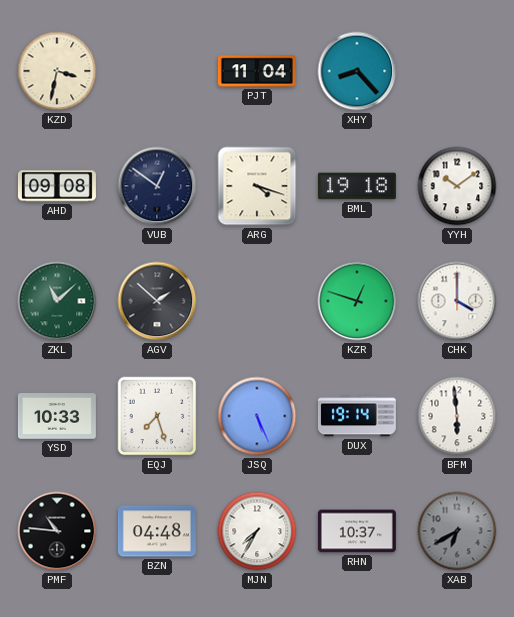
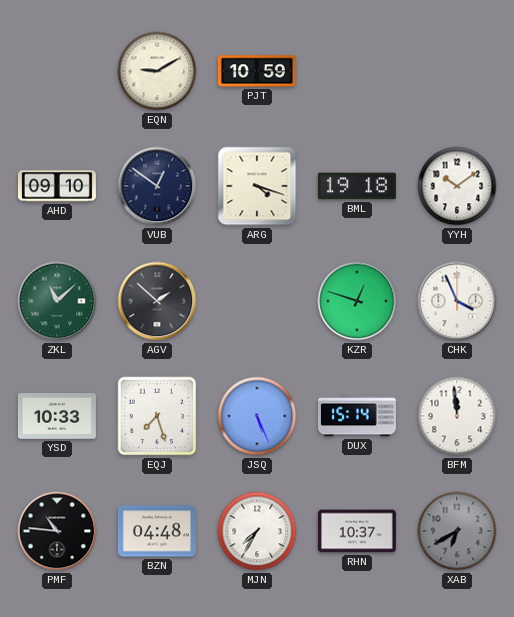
KZD: 3:32 -> none
EQN: none -> 9:10
PJT: 11:04 -> 10:59
XHY: 8:23 -> none
AHD: 09:08 -> 09:10
CHK: 4:00 -> 3:56
DUX: 19:14 -> 15:14
BFM: 5:59 -> 11:59
